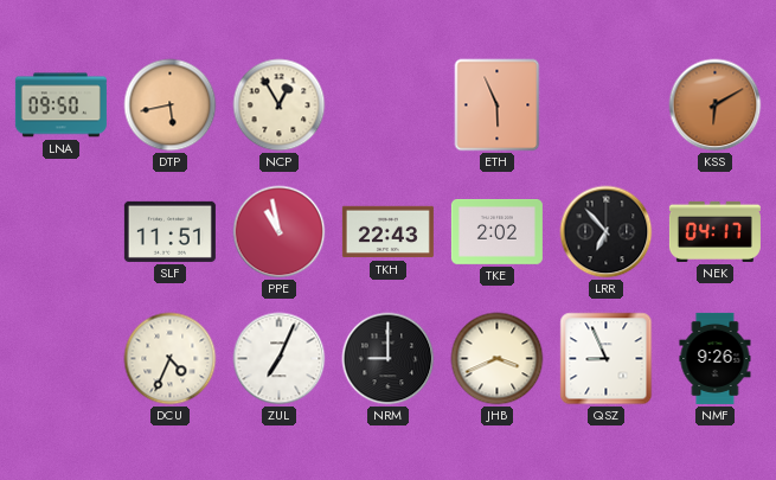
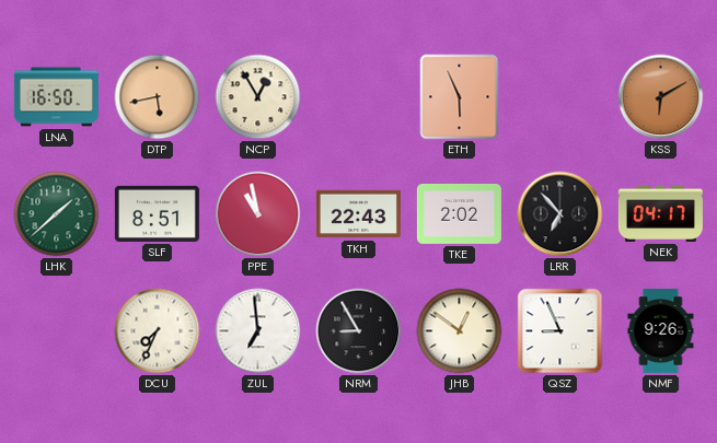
LNA: 09:50 -> 16:50
LHK: none -> 1:38
SLF: 11:51 -> 8:51
DCU: 4:34 -> 7:34
ZUL: 7:04 -> 6:59
NRM: 9:00 -> 8:55
JHB: 3:41 -> 12:51
